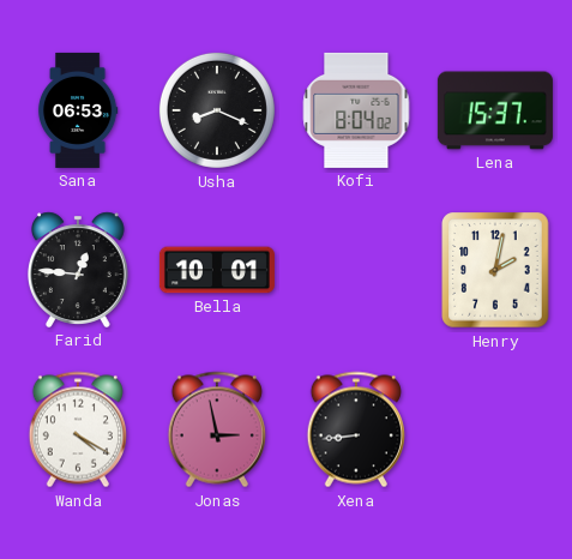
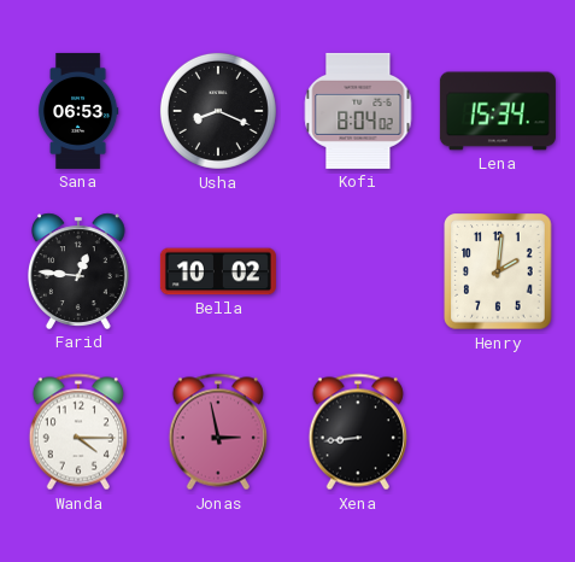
Lena: 15:37 -> 15:34
Bella: 10:01 -> 10:02
Henry: 2:02 -> 2:01
Wanda: 4:20 -> 4:15
